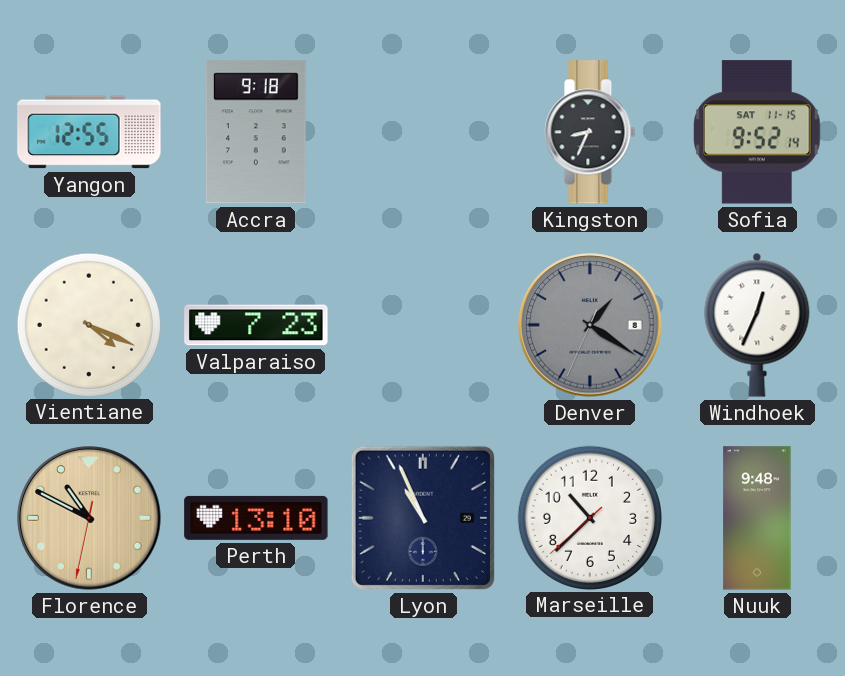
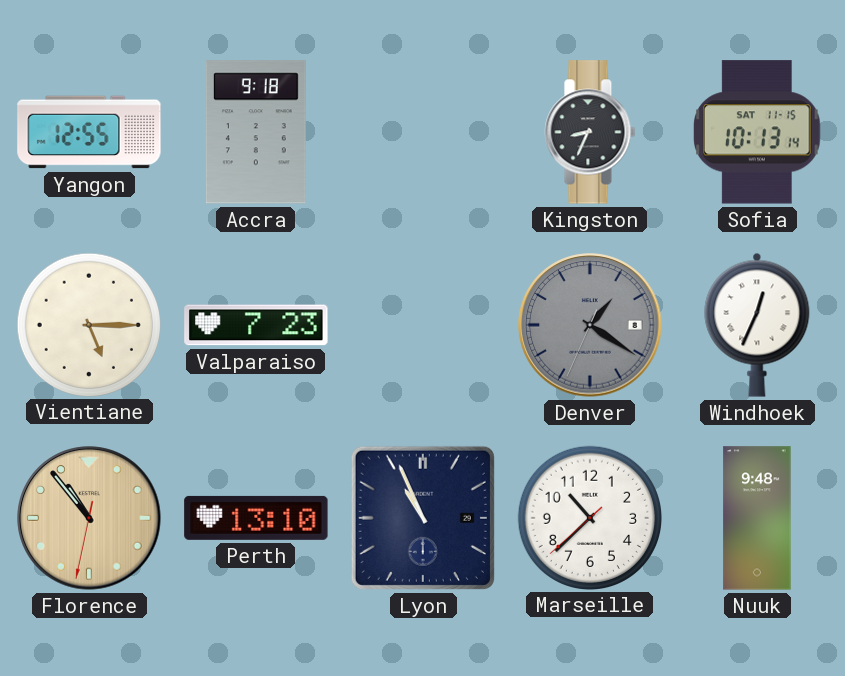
Sofia: 9:52 -> 10:13
Vientiane: 4:19 -> 5:15
Florence: 10:49 -> 10:53
